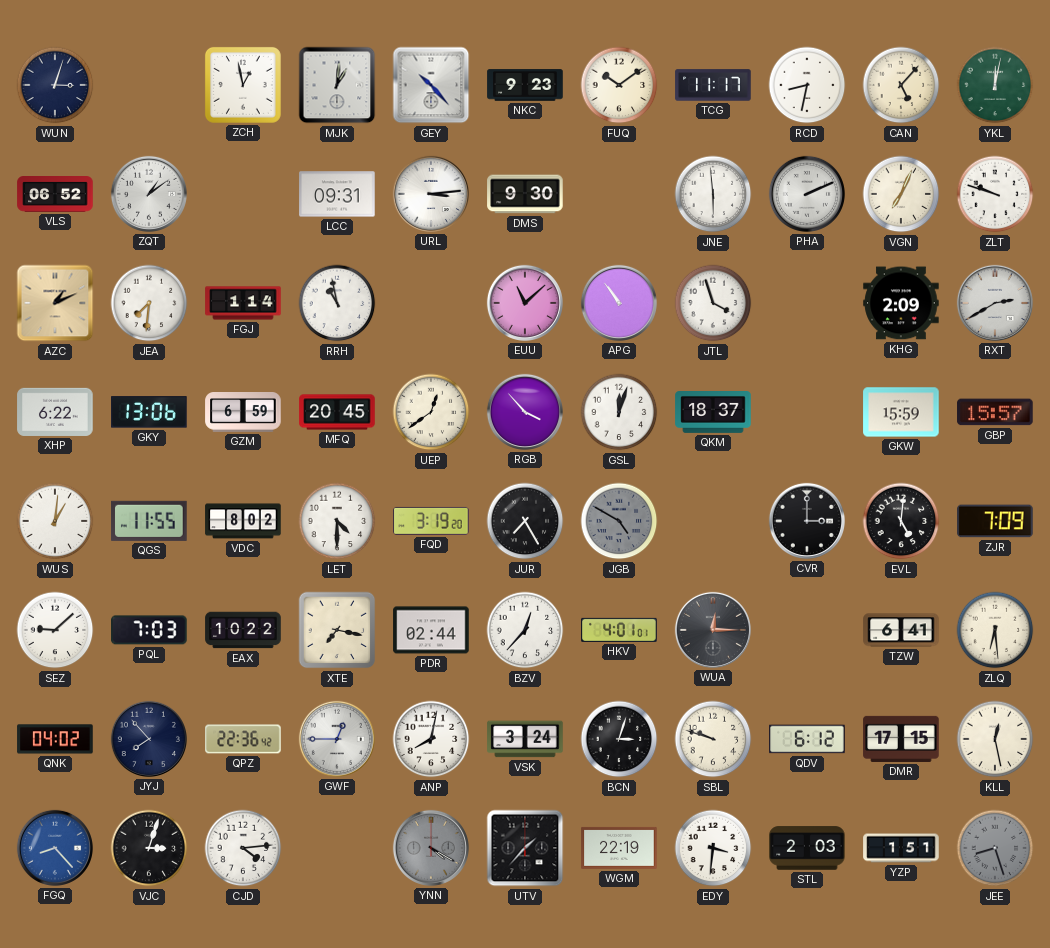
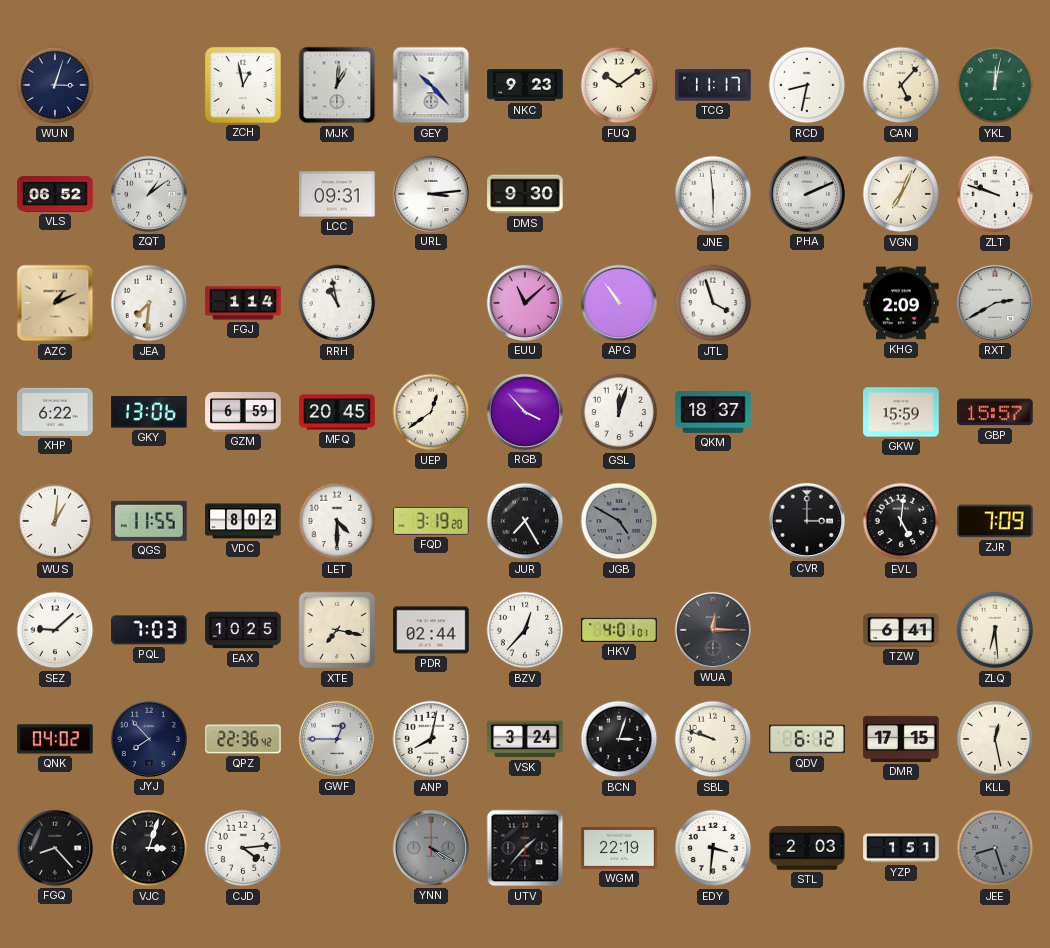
EAX: 10:22 -> 10:25
FGQ dial: blue -> black
